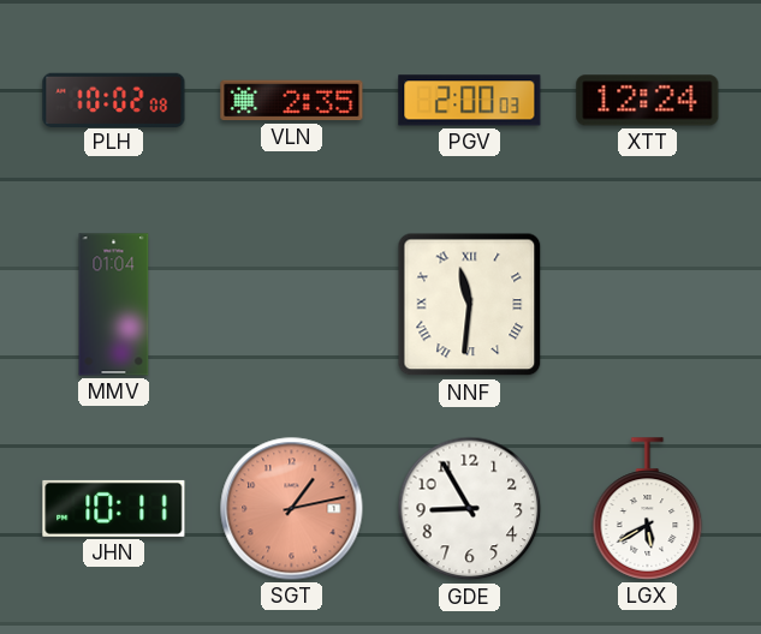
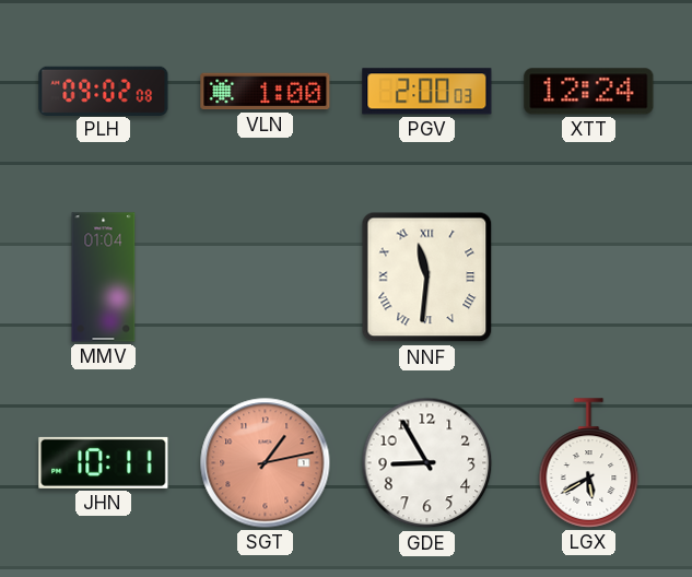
PLH: 10:02 -> 09:02
VLN: 2:35 -> 1:00
